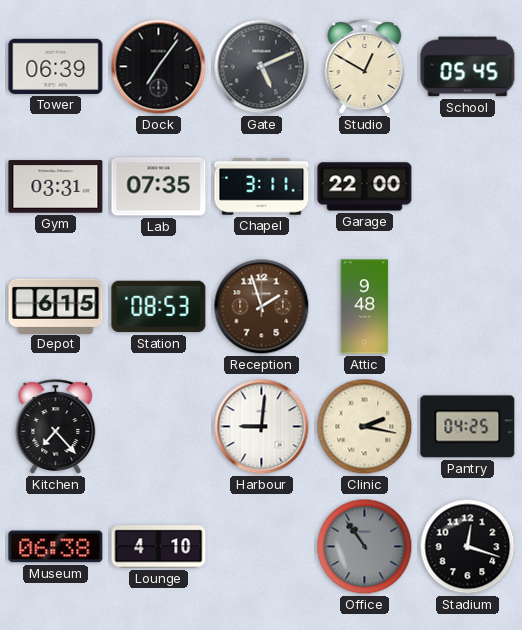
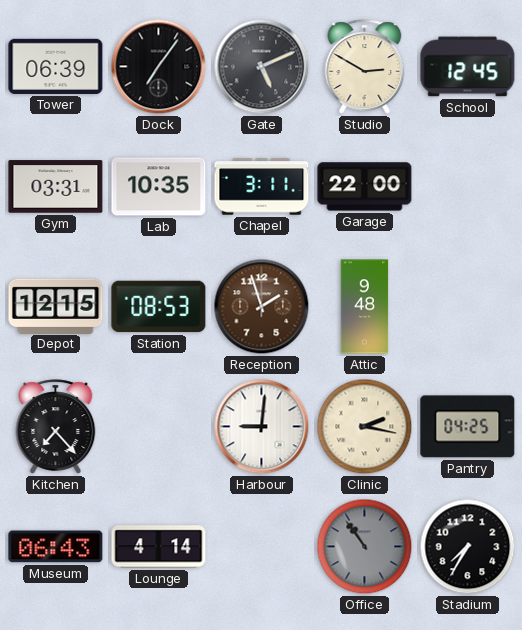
Studio: 12:50 -> 2:50
School: 05:45 -> 12:45
Lab: 07:35 -> 10:35
Depot: 6:15 -> 12:15
Museum: 06:38 -> 06:43
Lounge: 4:10 -> 4:14
Stadium: 12:18 -> 7:35
